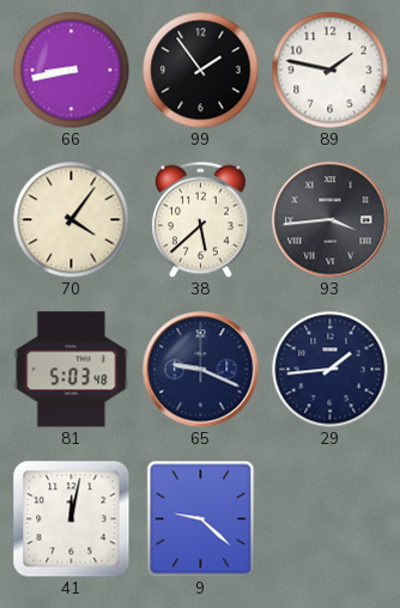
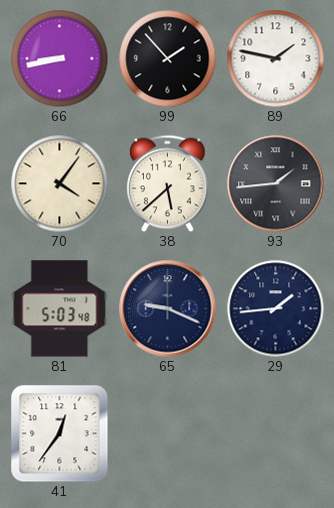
99: 1:54 -> 1:53
93: 3:44 -> 1:44
41: 12:02 -> 12:36
9: 9:22 -> none
